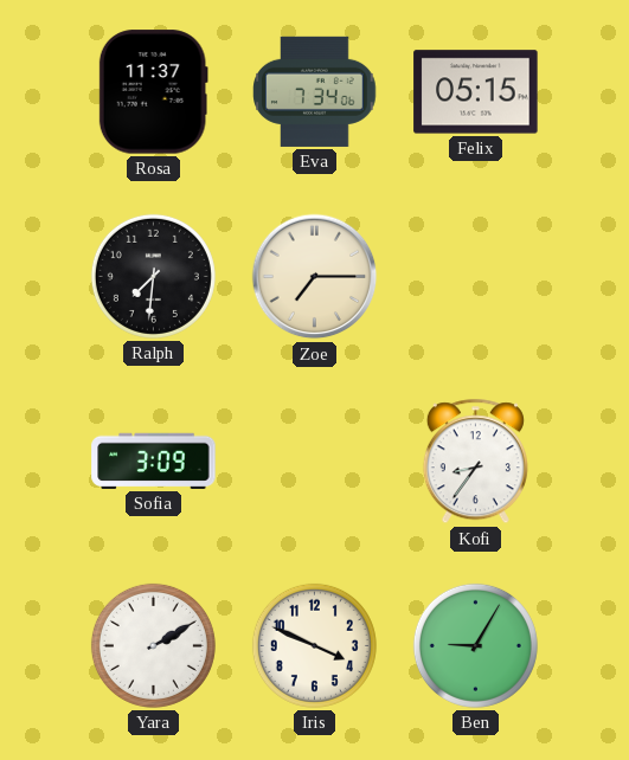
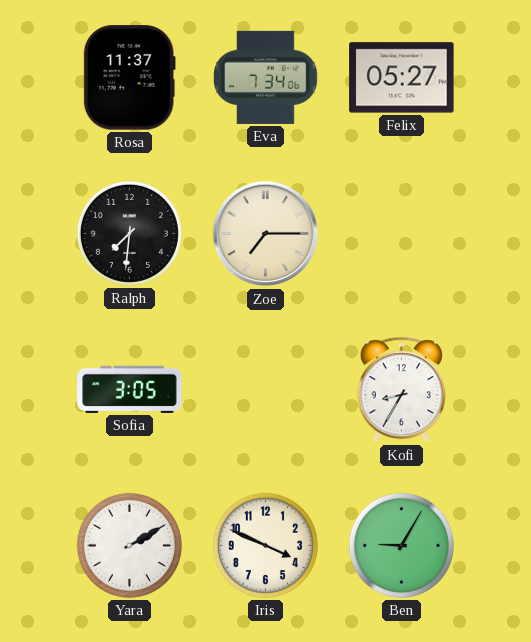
Felix: 05:15 -> 05:27
Sofia: 3:09 -> 3:05
Kofi: 8:36 -> 8:35
